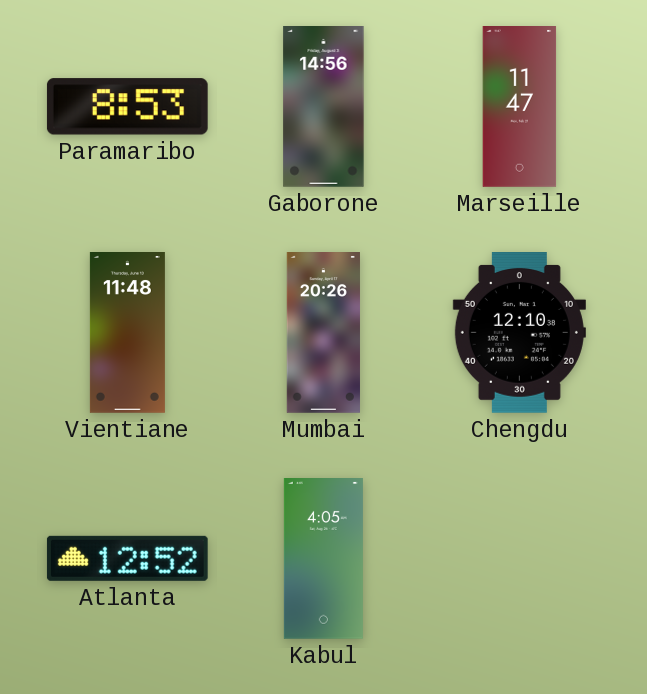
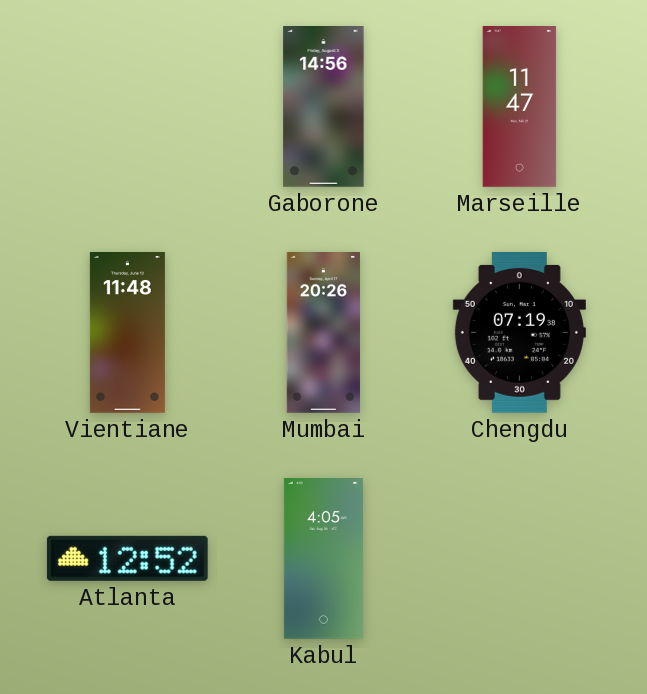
Paramaribo: 8:53 -> none
Chengdu: 12:10 -> 07:19
